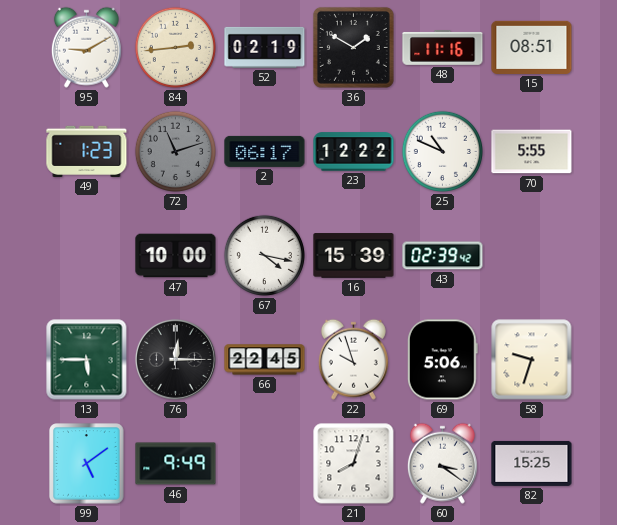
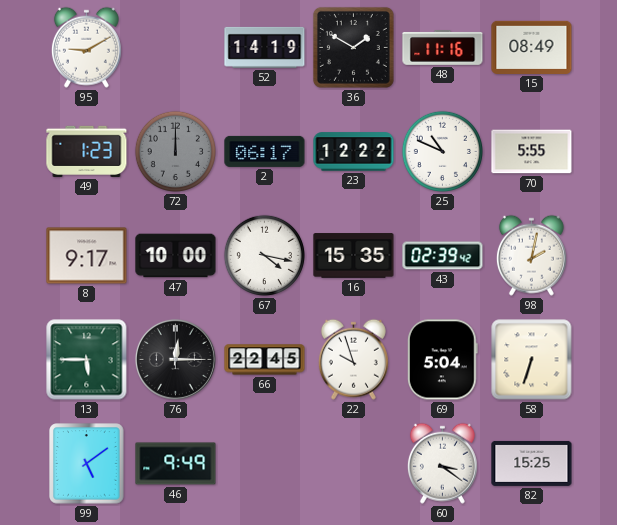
84: 2:44 -> none
52: 02:19 -> 14:19
15: 08:51 -> 08:49
72: 11:12 -> 12:00
8: none -> 9:17
16: 15:39 -> 15:35
98: none -> 2:02
69: 5:06 -> 5:04
58: 9:33 -> 6:33
21: 8:03 -> none
